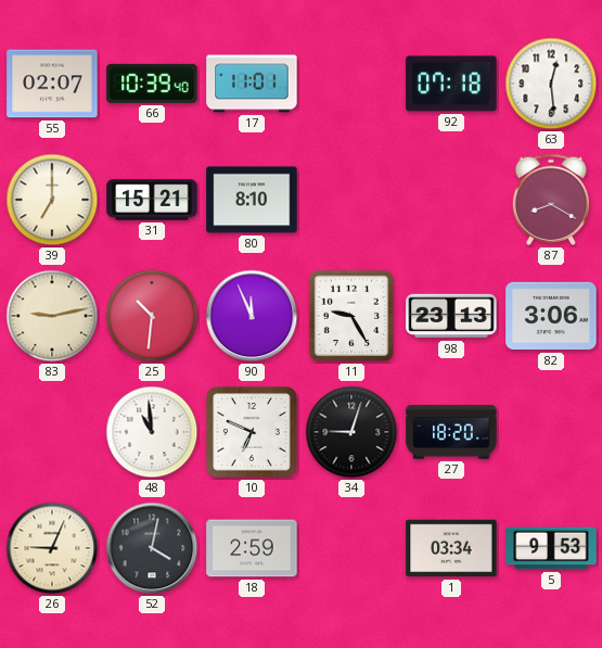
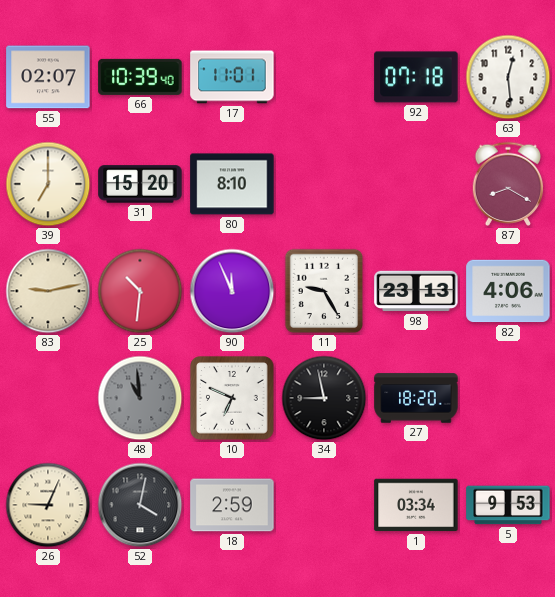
31: 15:21 -> 15:20
82: 3:06 -> 4:06
48 dial: white -> grey
34: 9:03 -> 8:58
